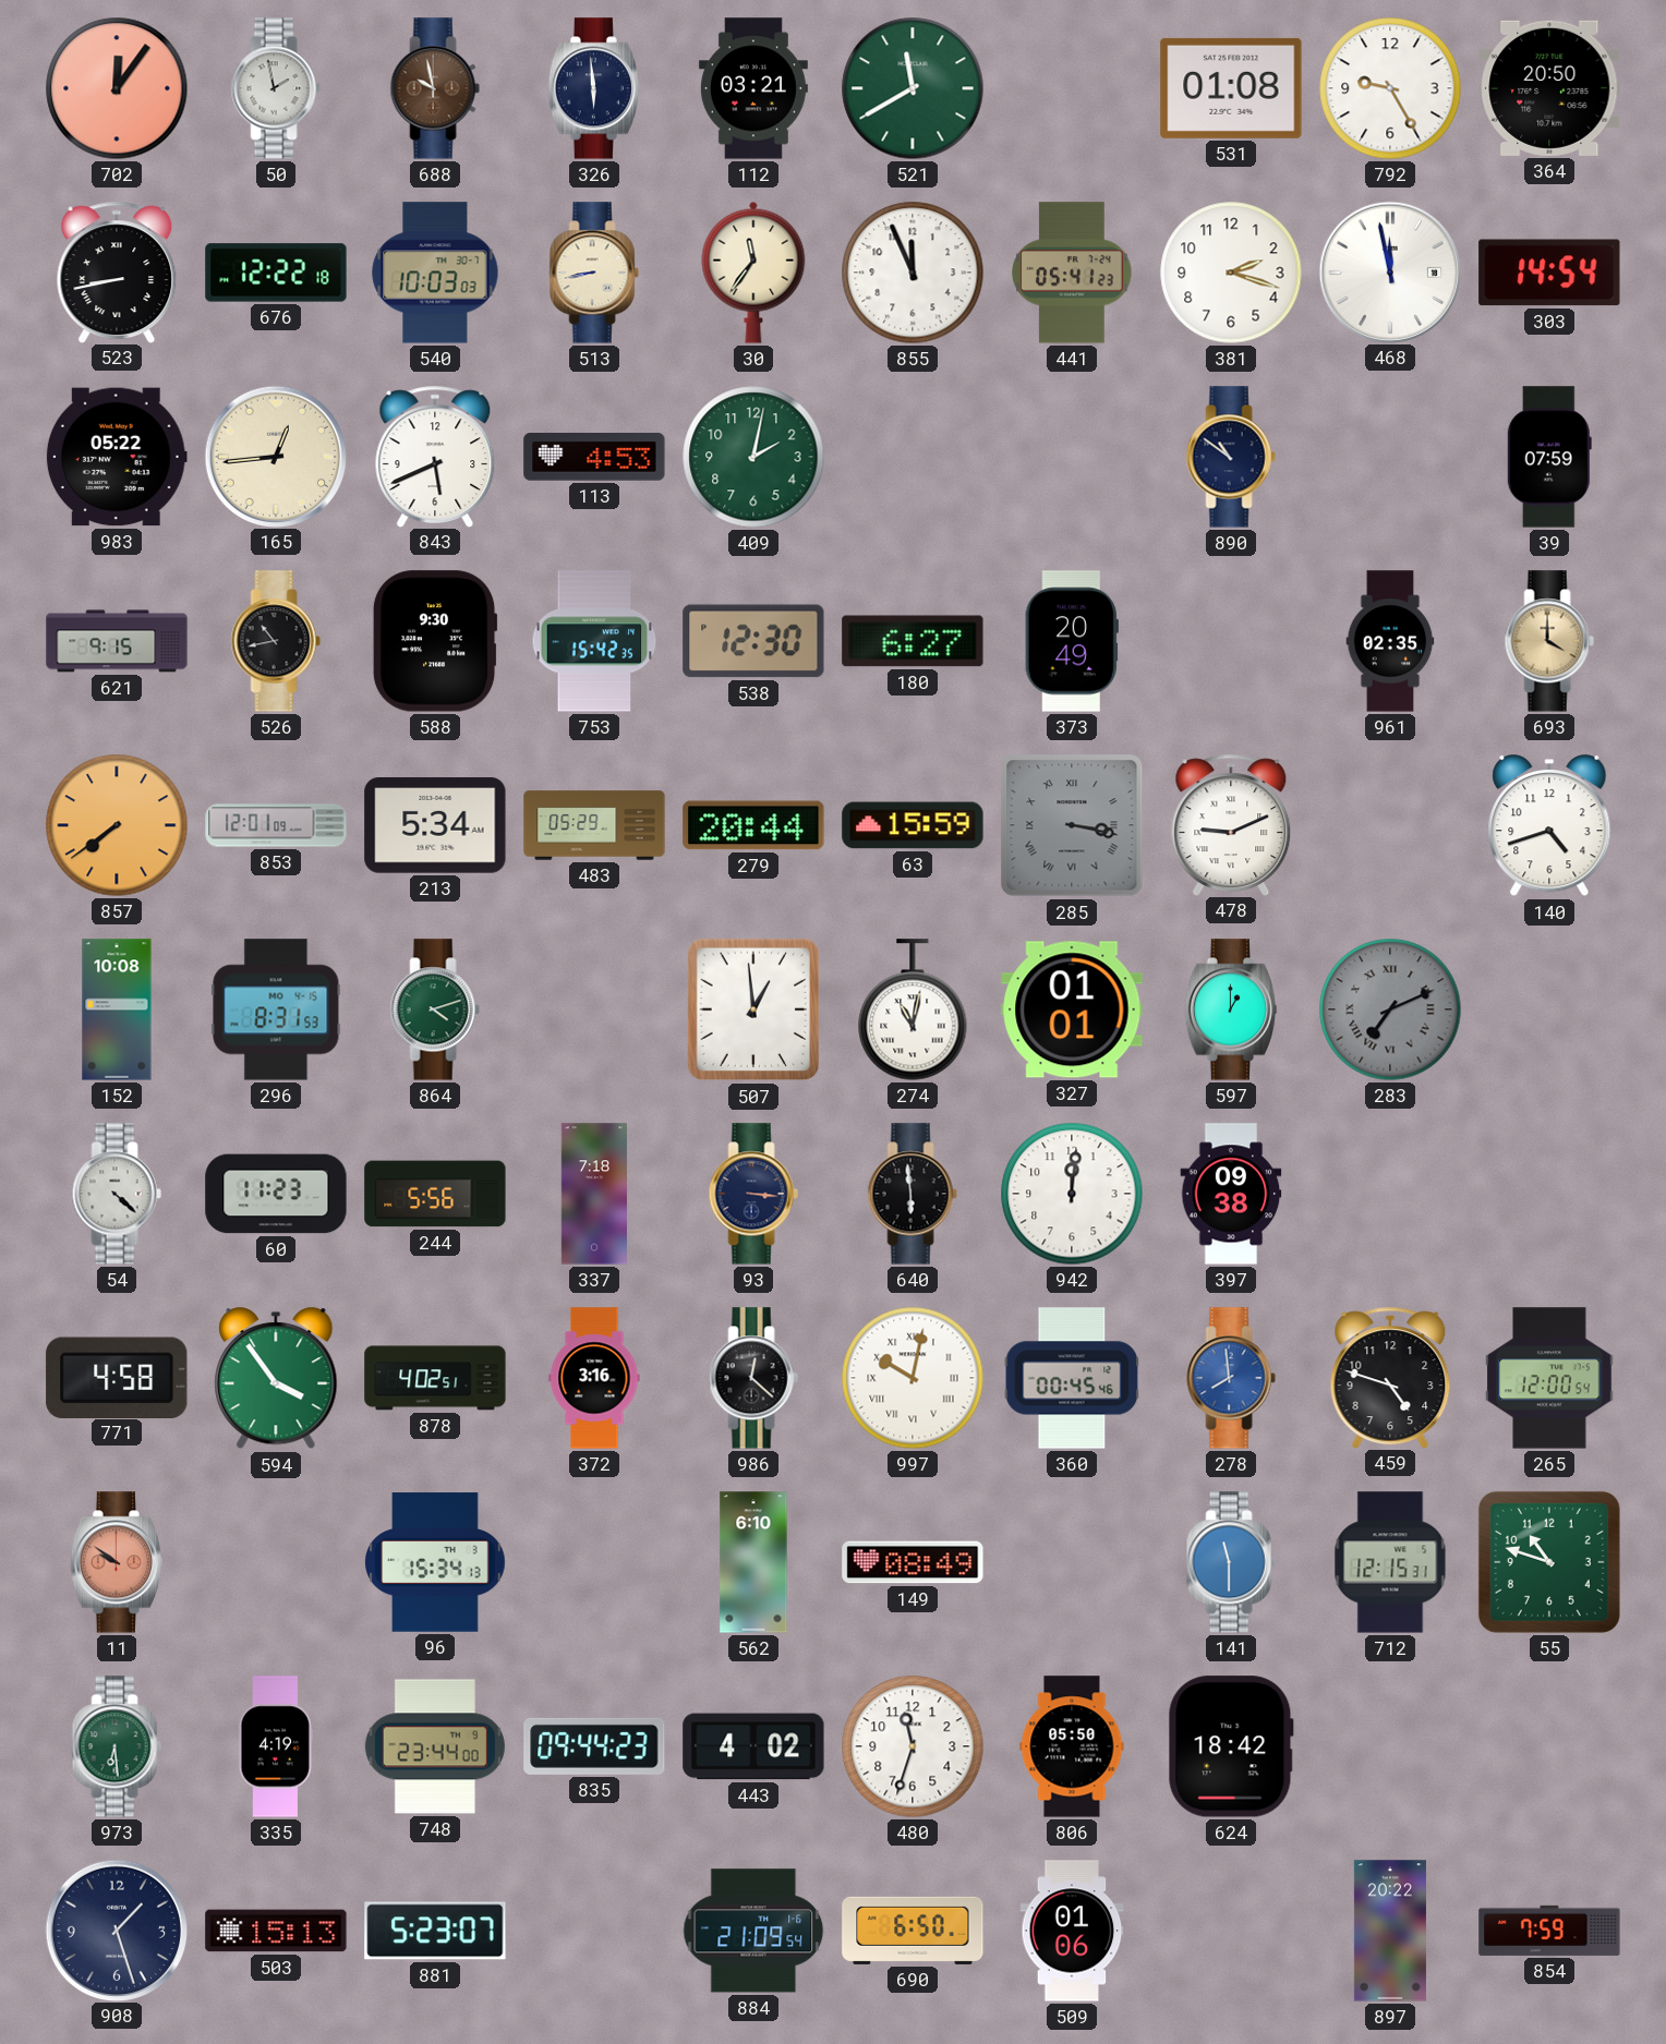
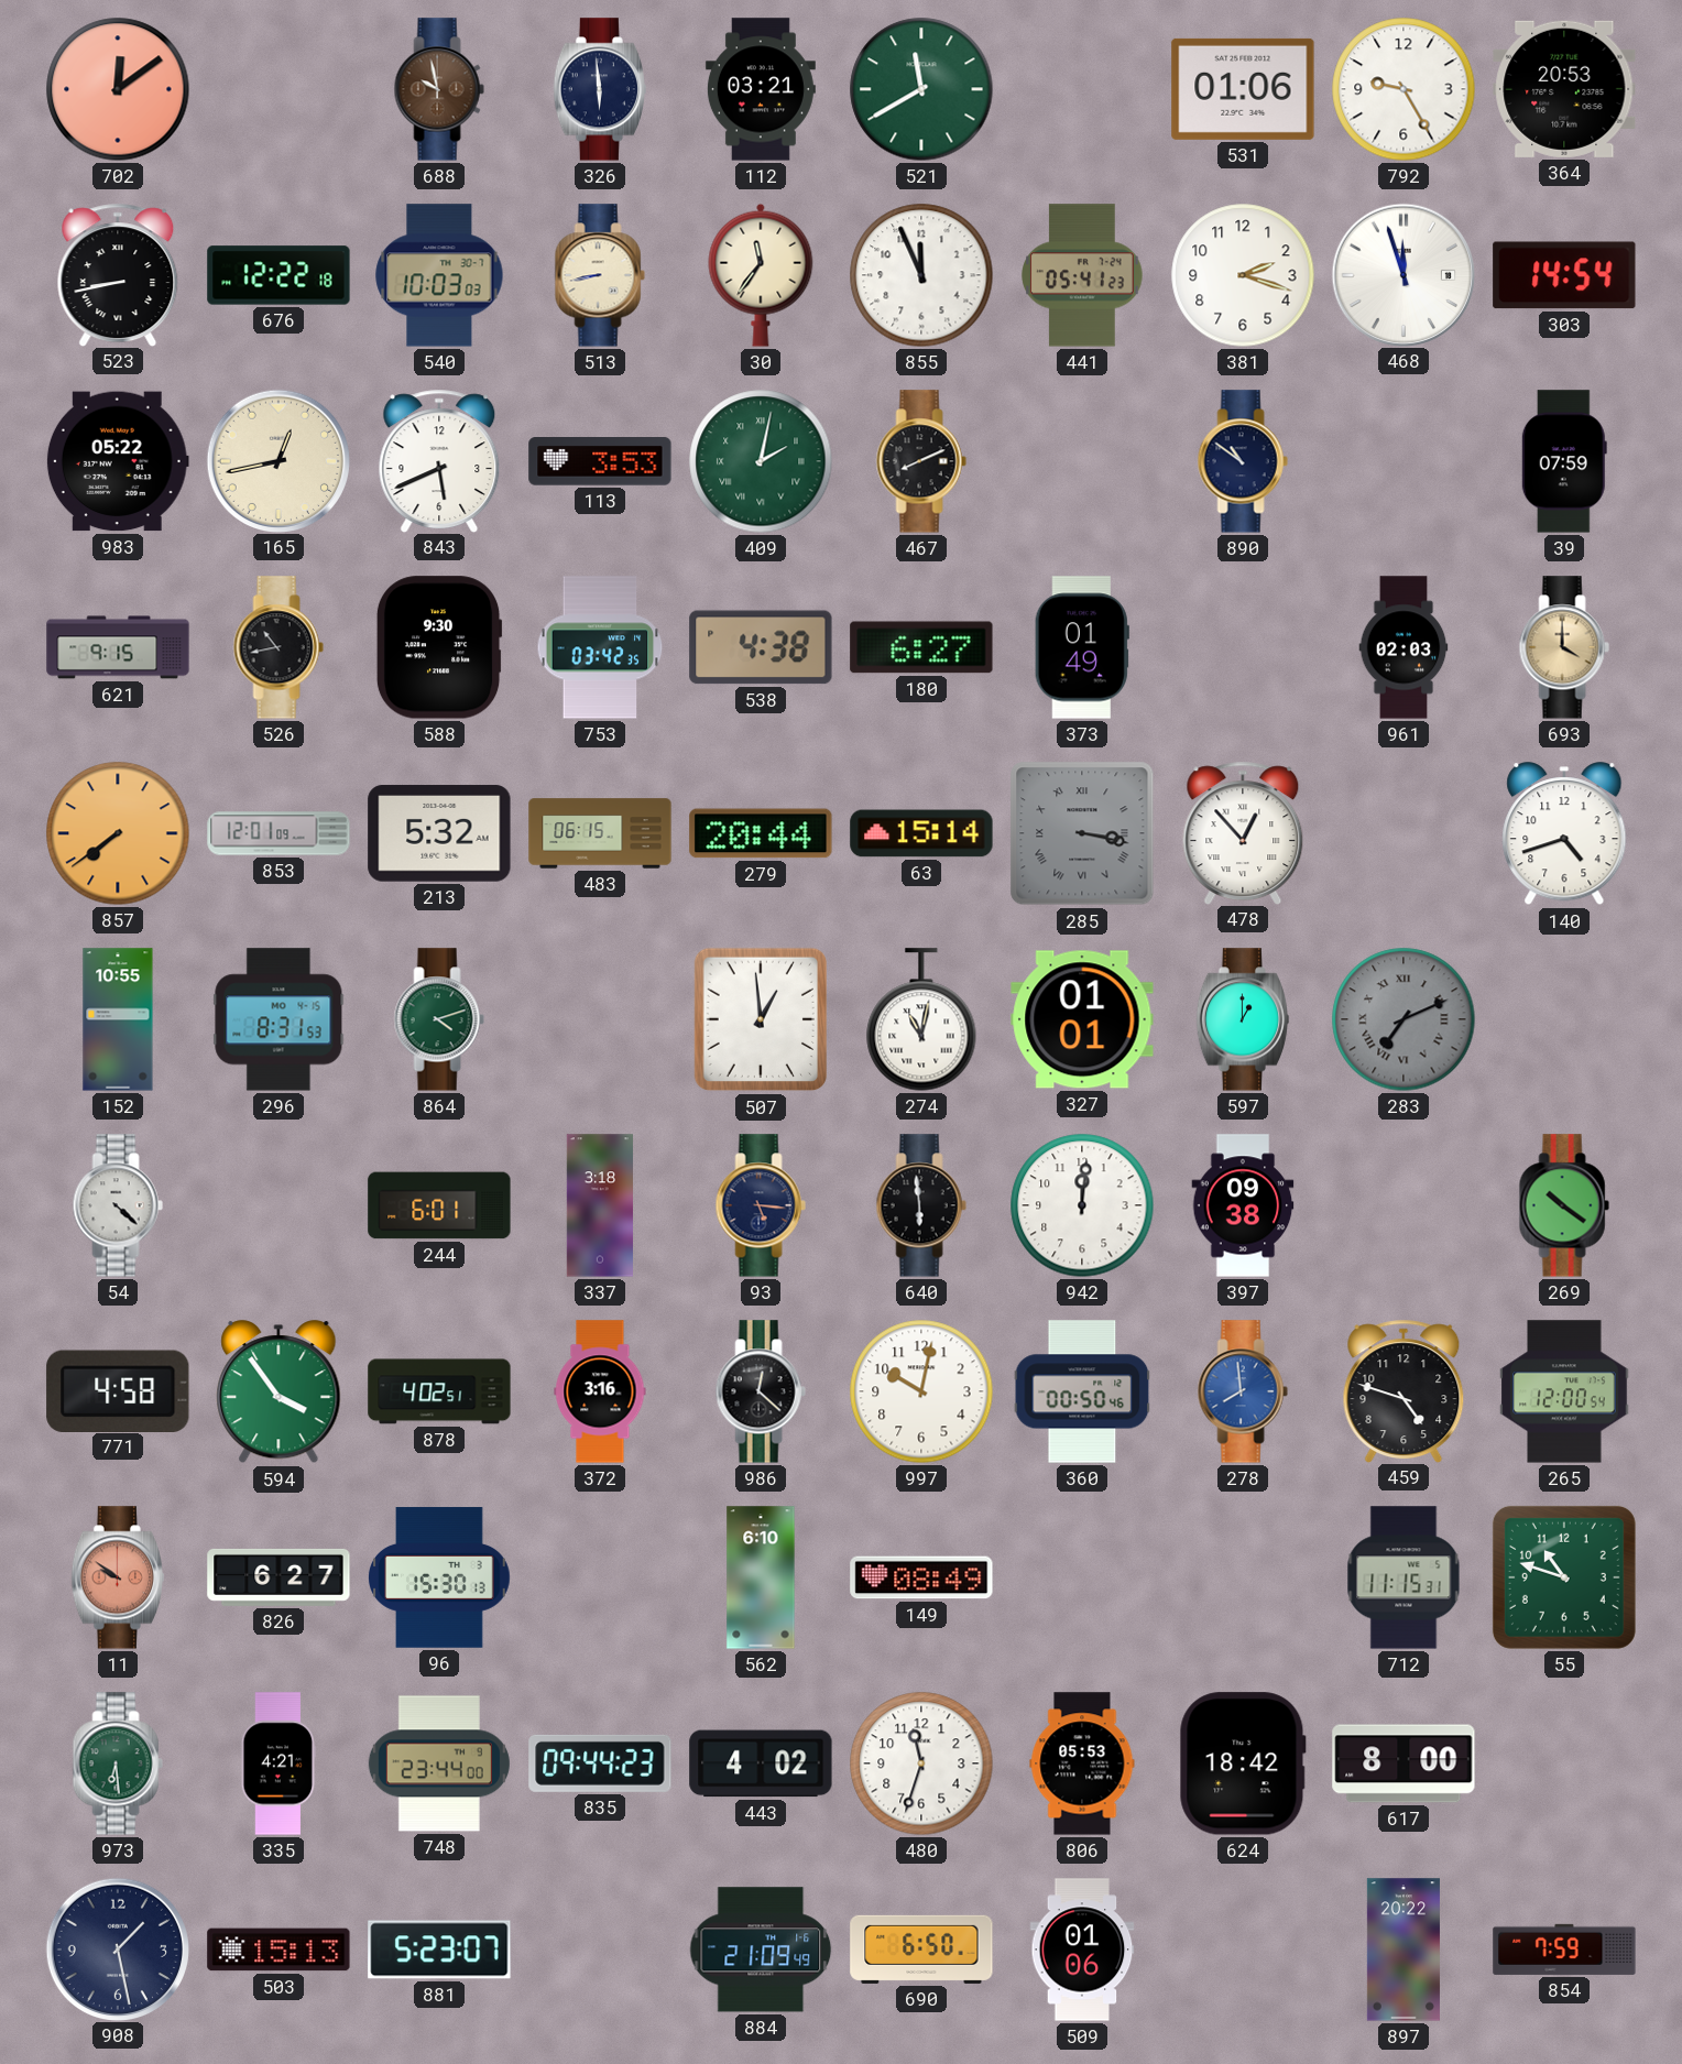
702: 12:06 -> 12:09
50: 1:58 -> none
531: 01:08 -> 01:06
364: 20:50 -> 20:53
468: 11:58 -> 11:57
165: 12:44 -> 12:43
113: 4:53 -> 3:53
409 numerals: Arabic -> Roman
467: none -> 8:11
753: 15:42 -> 03:42
538: 12:30 -> 4:38
373: 20:49 -> 01:49
961: 02:35 -> 02:03
213: 5:34 -> 5:32
483: 05:29 -> 06:15
63: 15:59 -> 15:14
478: 9:11 -> 12:53
152: 10:08 -> 10:55
60: 11:23 -> none
244: 5:56 -> 6:01
337: 7:18 -> 3:18
93: 3:16 -> 5:16
269: none -> 10:21
997 numerals: Roman -> Arabic
360: 00:45 -> 00:50
826: none -> 6:27
96: 15:34 -> 15:30
141: 11:30 -> none
712: 12:15 -> 11:15
335: 4:19 -> 4:21
806: 05:50 -> 05:53
617: none -> 8:00
908: 1:27 -> 1:28
884: 21:09:54 -> 21:09:49
